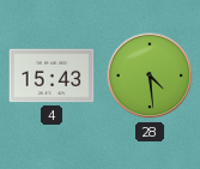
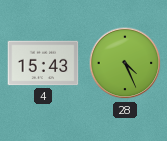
28: 4:29 -> 4:26
